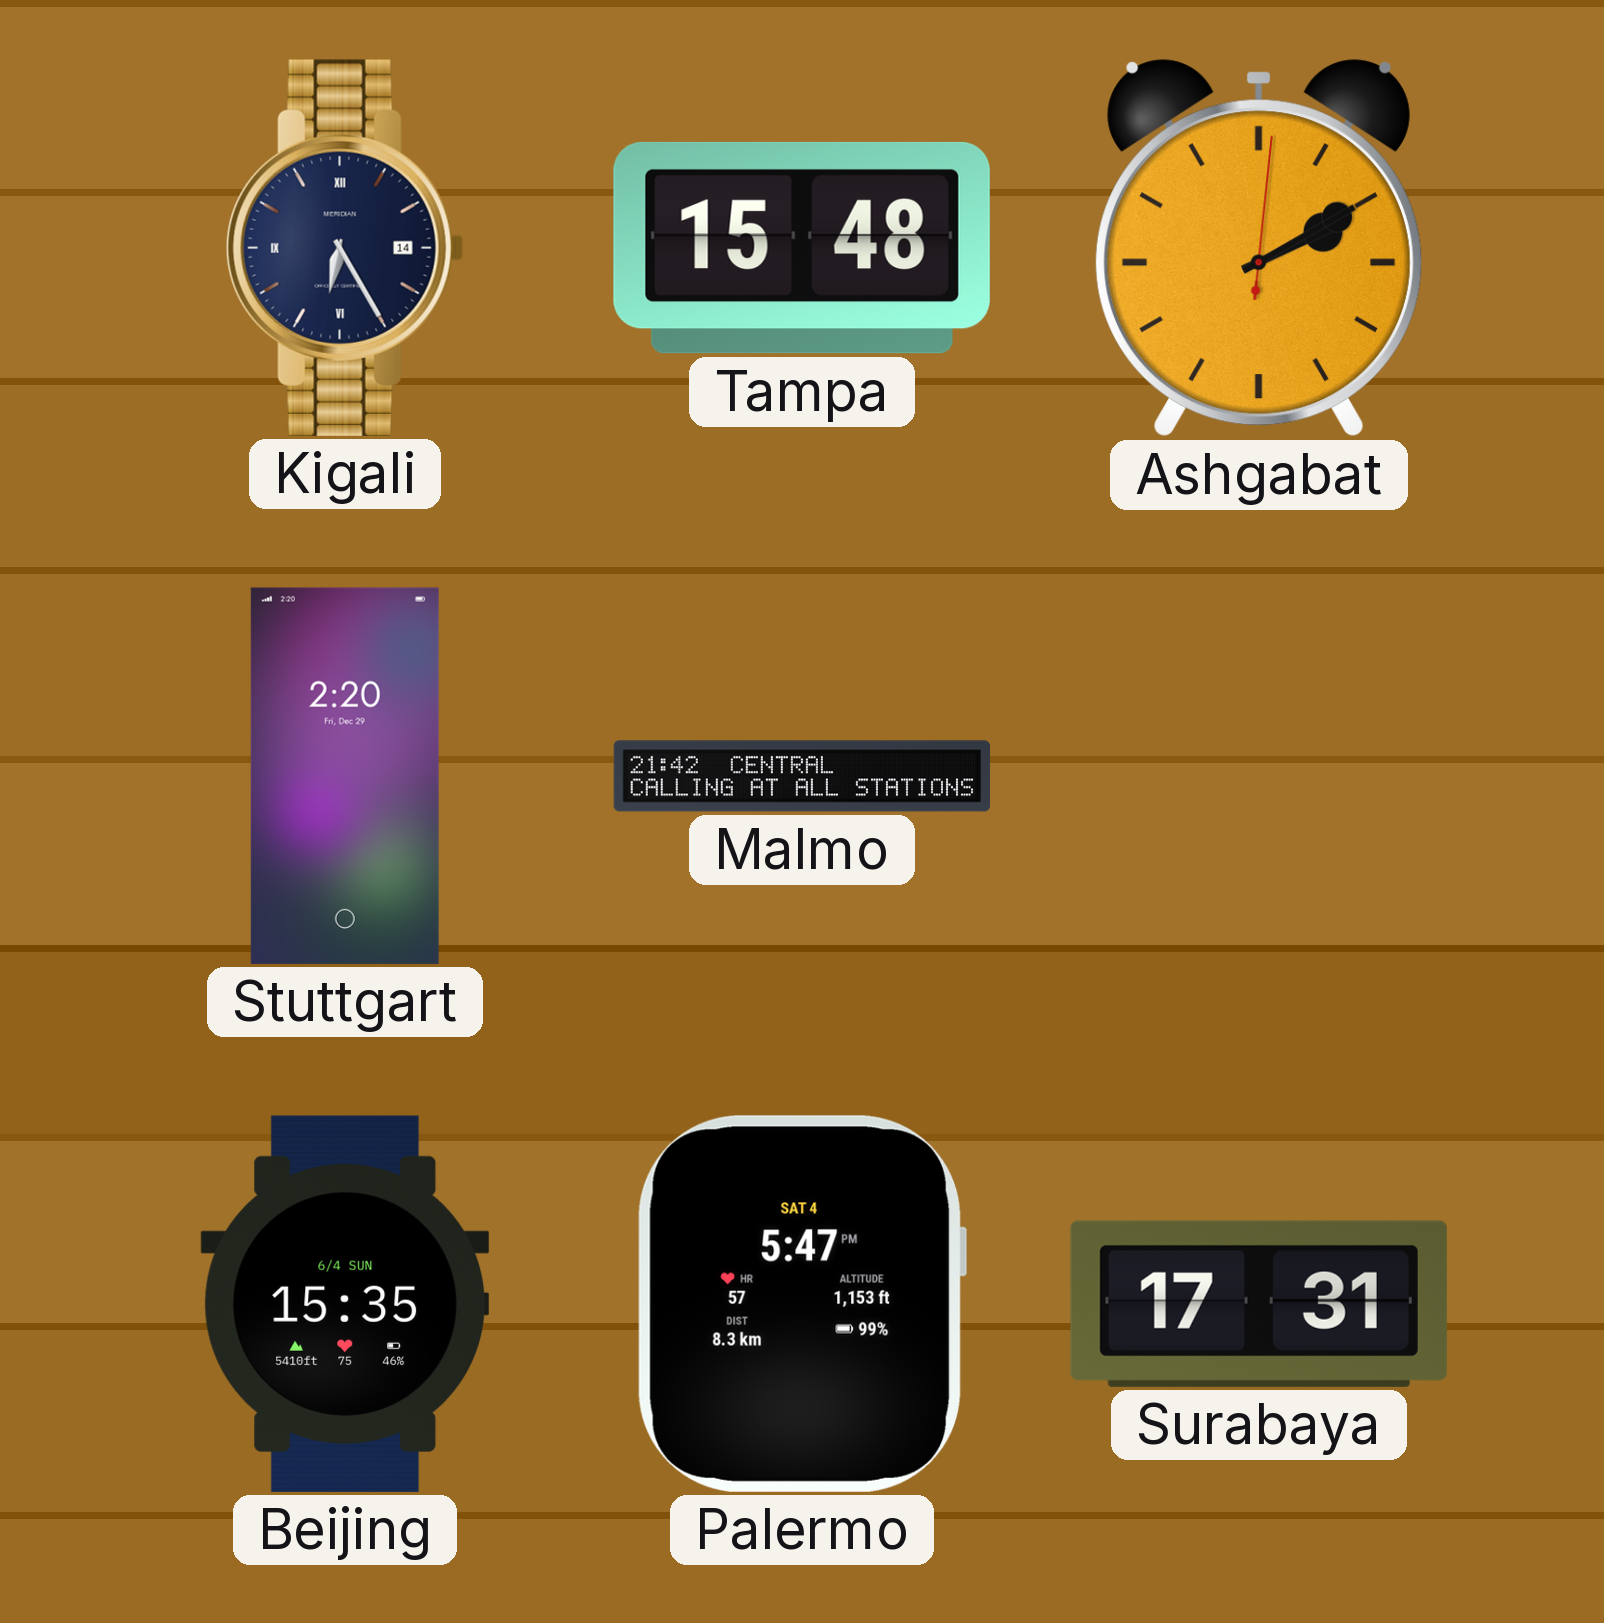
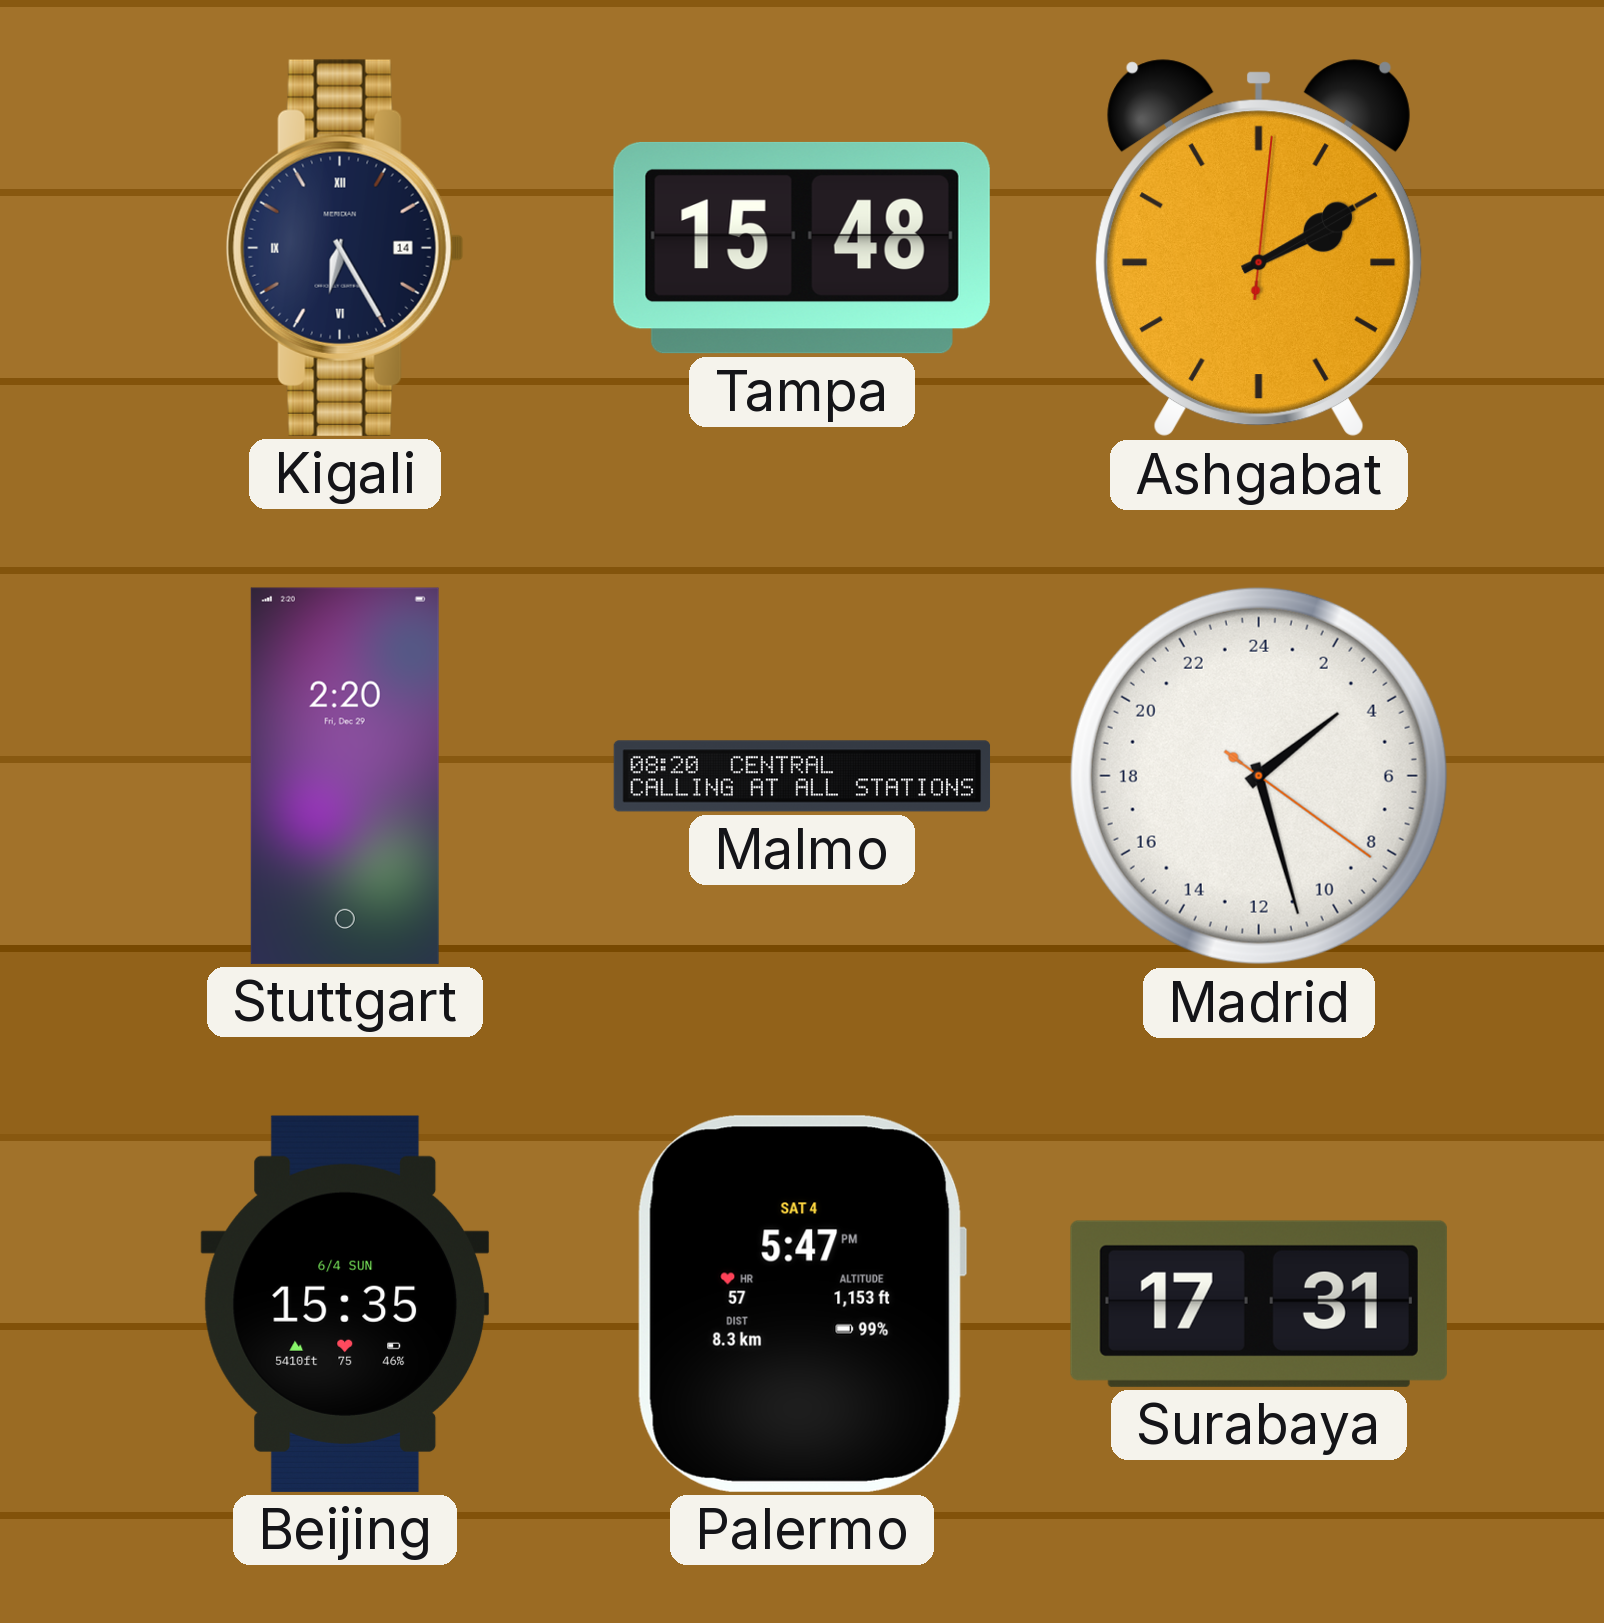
Malmo: 21:42 -> 08:20
Madrid: none -> 3:27
